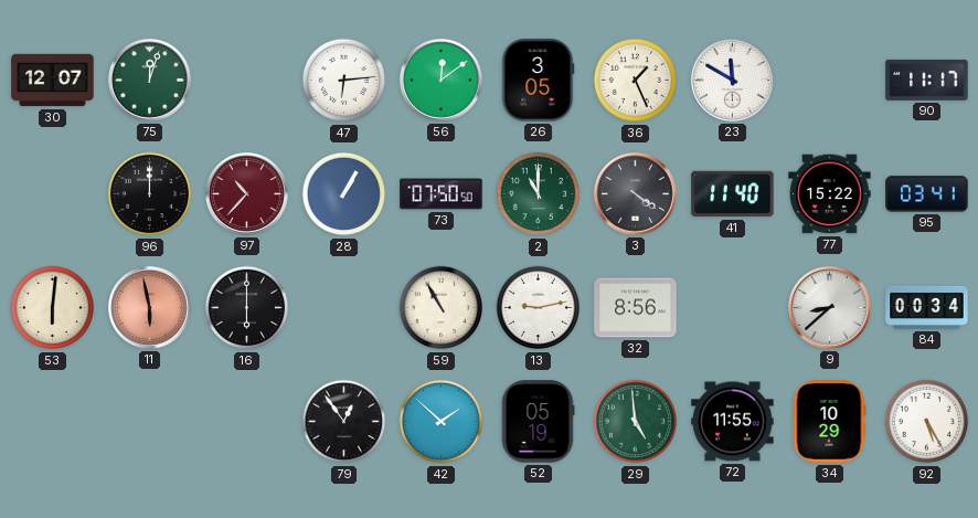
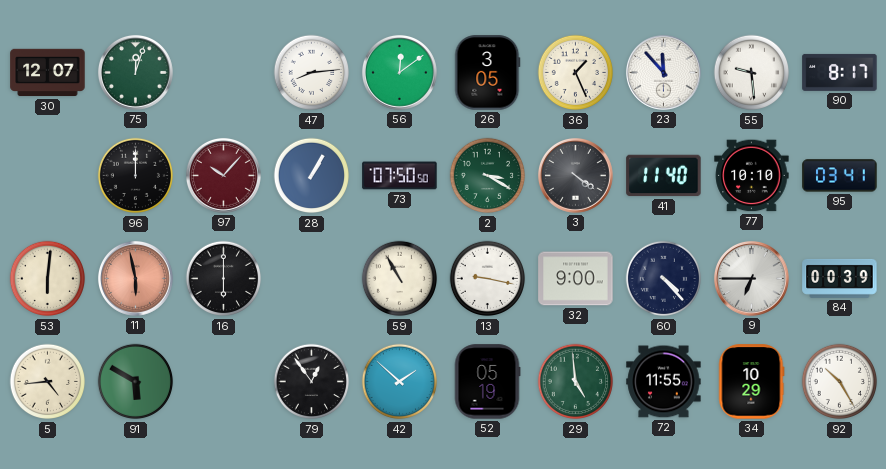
47: 6:14 -> 8:14
23: 11:50 -> 11:53
55: none -> 9:29
90: 11:17 -> 8:17
97: 10:37 -> 10:07
2: 11:00 -> 3:20
77: 15:22 -> 10:10
13: 9:13 -> 9:17
32: 8:56 -> 9:00
60: none -> 4:23
9: 8:38 -> 6:45
84: 00:34 -> 00:39
5: none -> 4:44
91: none -> 5:50
92: 5:25 -> 10:25
